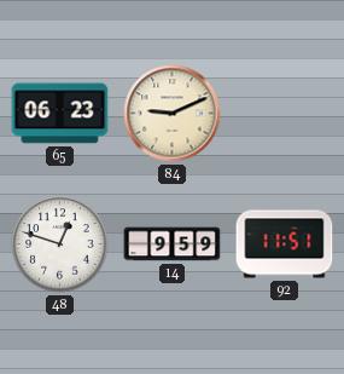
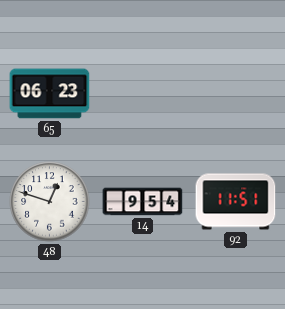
84: 9:11 -> none
14: 9:59 -> 9:54
